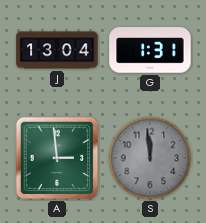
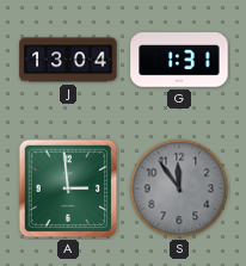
S: 11:59 -> 11:54
